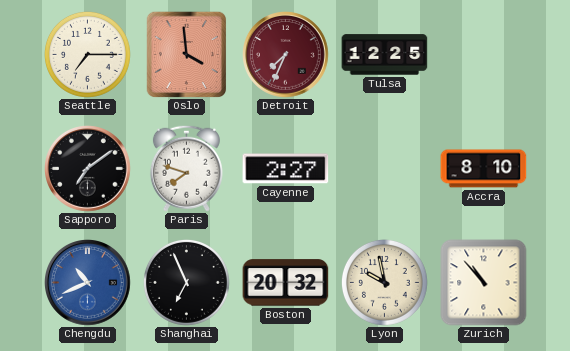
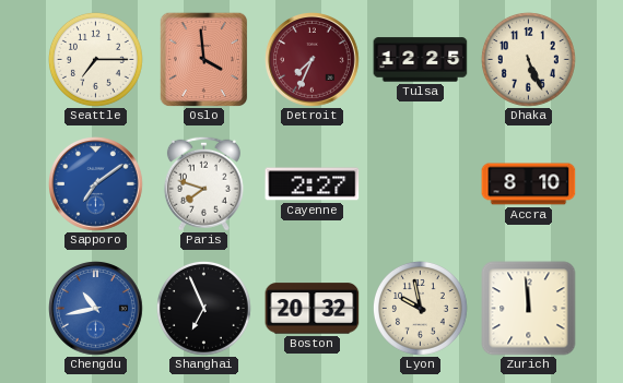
Dhaka: none -> 5:26
Sapporo dial: black -> blue
Chengdu: 10:41 -> 10:43
Zurich: 10:53 -> 11:59
